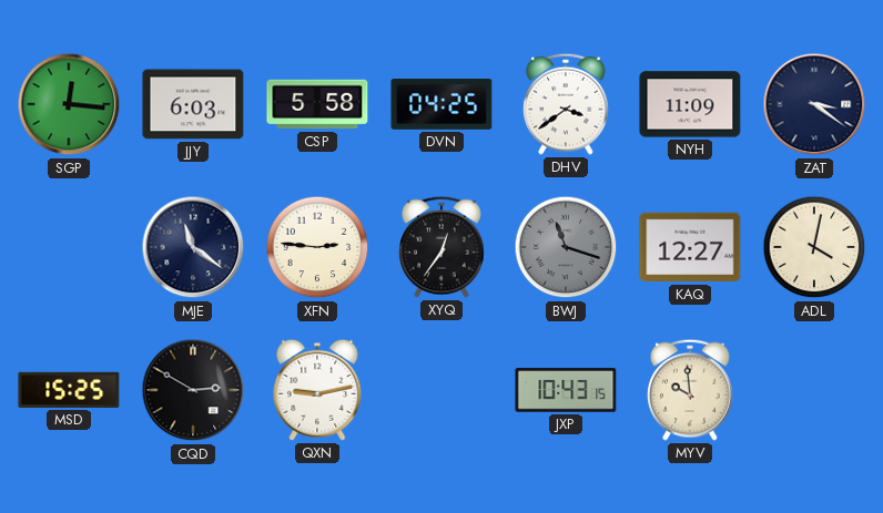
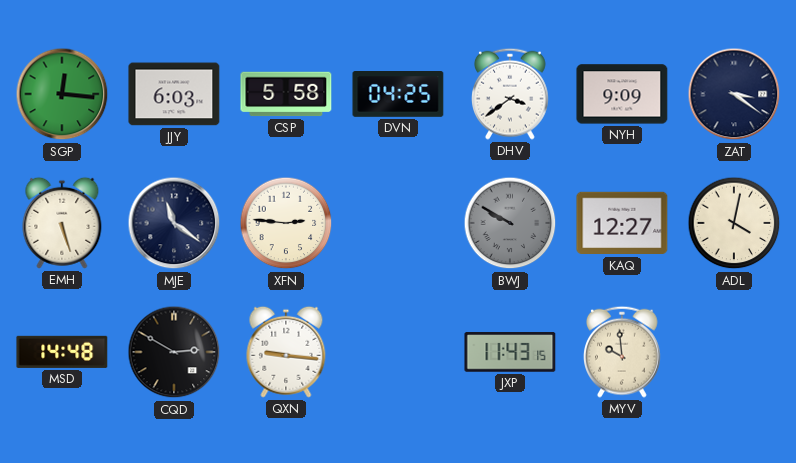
NYH: 11:09 -> 9:09
EMH: none -> 5:27
XYQ: 12:36 -> none
BWJ: 11:18 -> 9:50
MSD: 15:25 -> 14:48
QXN: 9:13 -> 9:16
JXP: 10:43 -> 11:43
